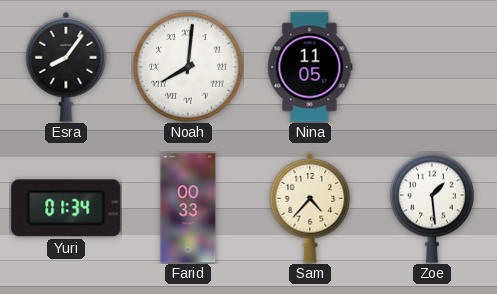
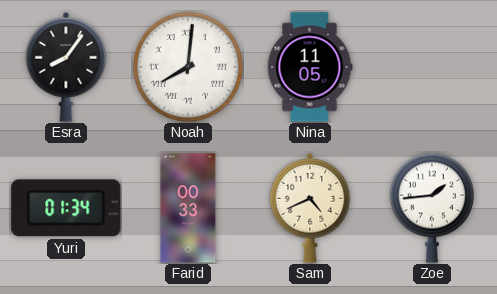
Sam: 4:37 -> 4:41
Zoe: 1:29 -> 1:44
